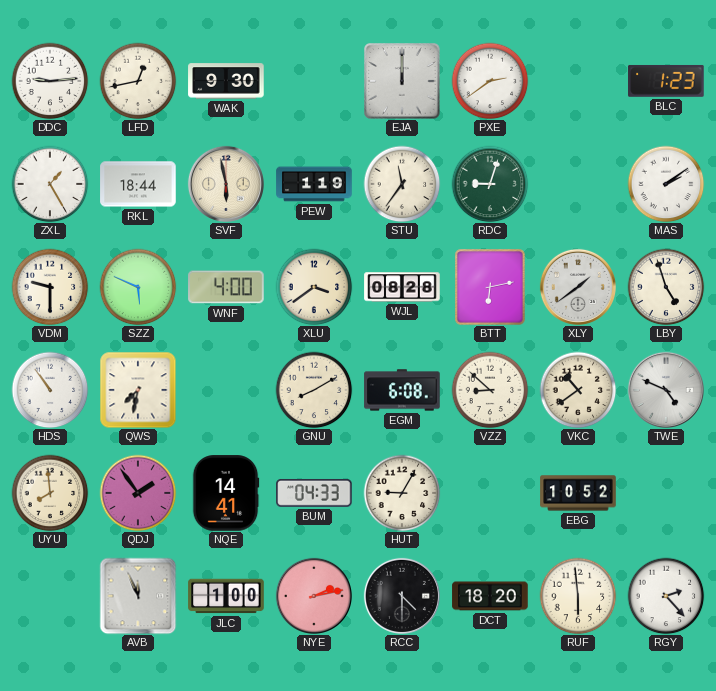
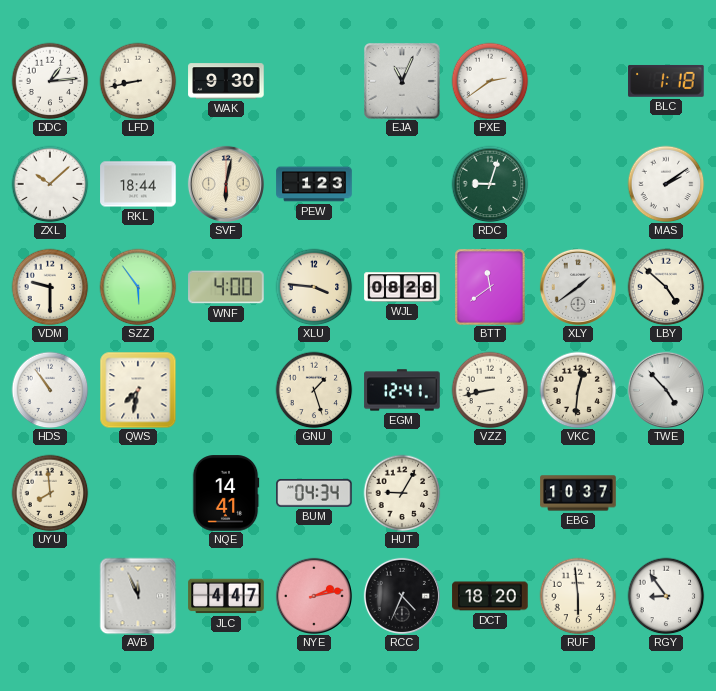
DDC: 9:14 -> 1:14
LFD: 12:43 -> 8:43
EJA: 12:00 -> 11:04
BLC: 1:23 -> 1:18
ZXL: 1:25 -> 10:08
SVF: 5:58 -> 6:02
PEW: 1:19 -> 1:23
STU: 11:36 -> none
SZZ: 5:49 -> 5:54
XLU: 3:39 -> 3:46
BTT: 6:13 -> 11:39
LBY: 4:57 -> 4:52
GNU: 8:10 -> 1:27
EGM: 6:08 -> 12:41
VZZ: 8:52 -> 8:43
VKC: 10:39 -> 12:31
TWE: 4:49 -> 4:53
QDJ: 1:54 -> none
BUM: 04:33 -> 04:34
EBG: 10:52 -> 10:37
JLC: 1:00 -> 4:47
RCC: 4:30 -> 4:34
RGY: 2:23 -> 8:54
